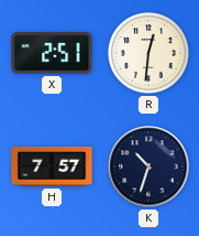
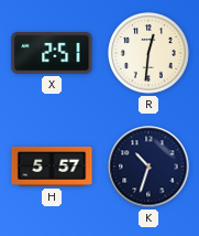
H: 7:57 -> 5:57
